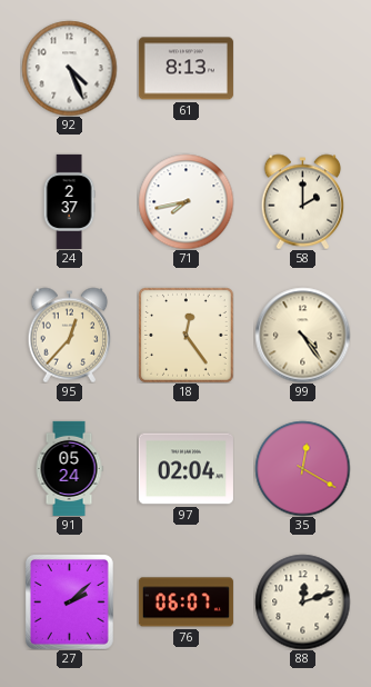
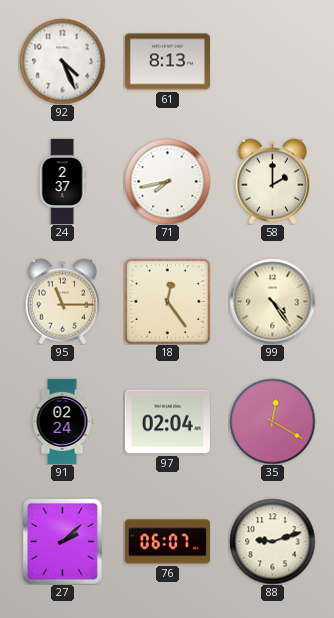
95: 12:37 -> 11:15
91: 05:24 -> 02:24
88: 12:12 -> 9:12
